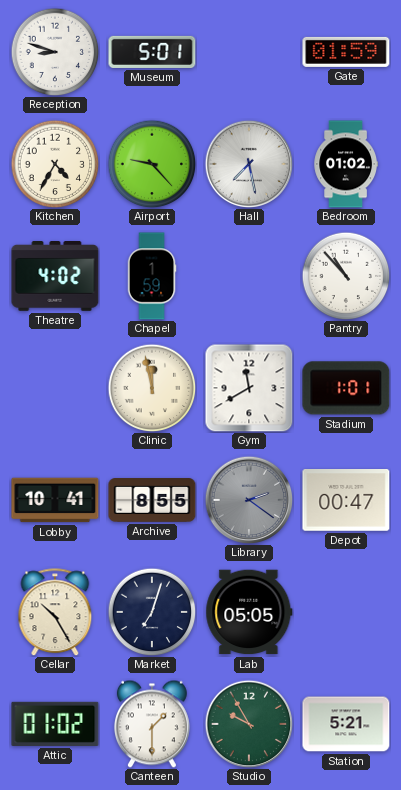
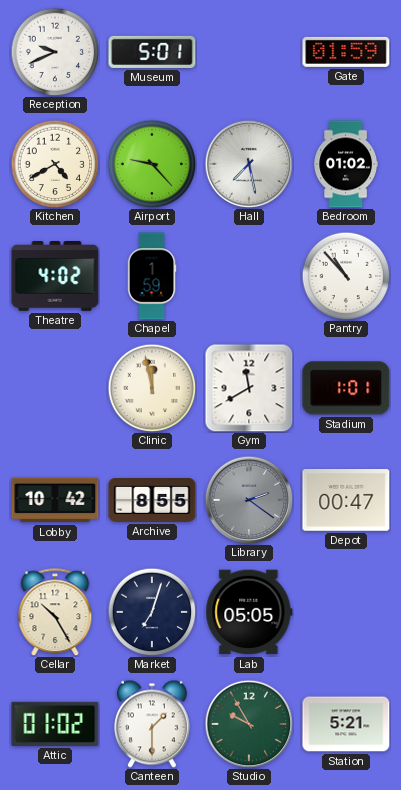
Reception: 8:48 -> 9:41
Kitchen: 4:35 -> 4:40
Lobby: 10:41 -> 10:42
